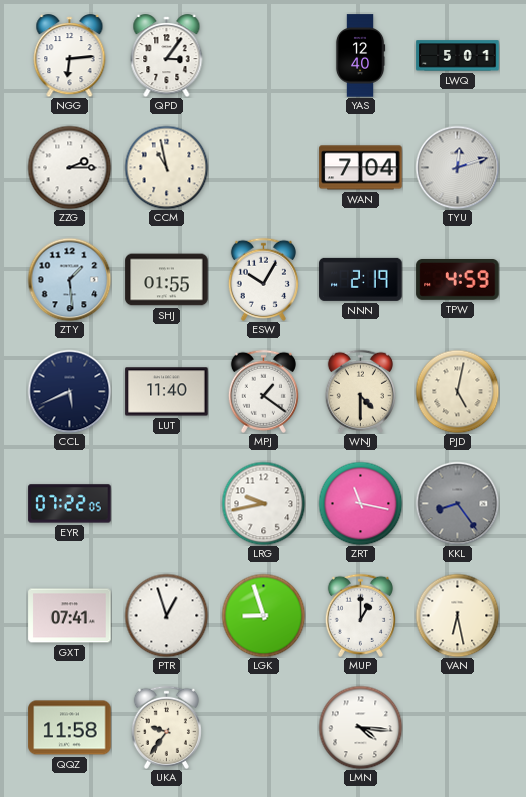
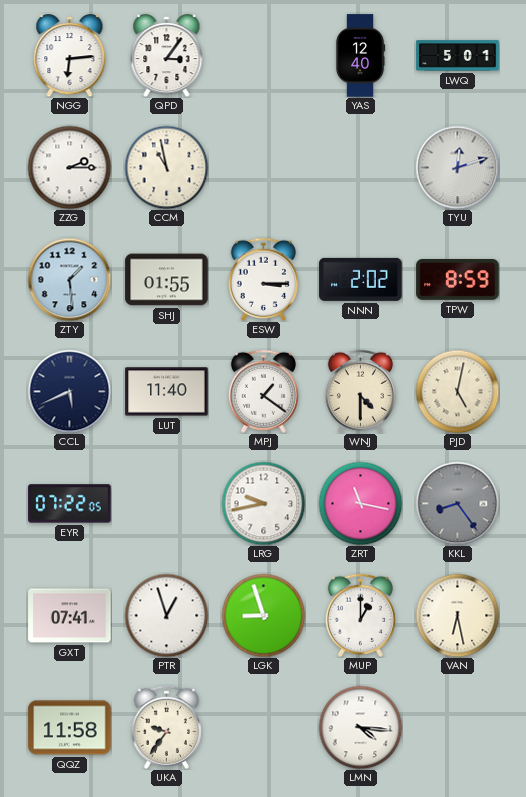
WAN: 7:04 -> none
ESW: 10:05 -> 3:15
NNN: 2:19 -> 2:02
TPW: 4:59 -> 8:59
